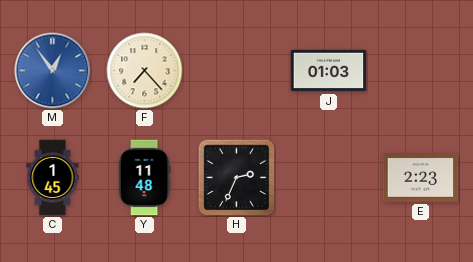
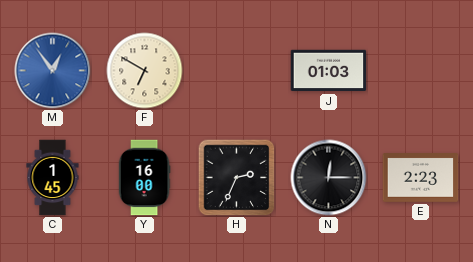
F: 7:23 -> 6:50
Y: 11:48 -> 16:00
N: none -> 12:15
